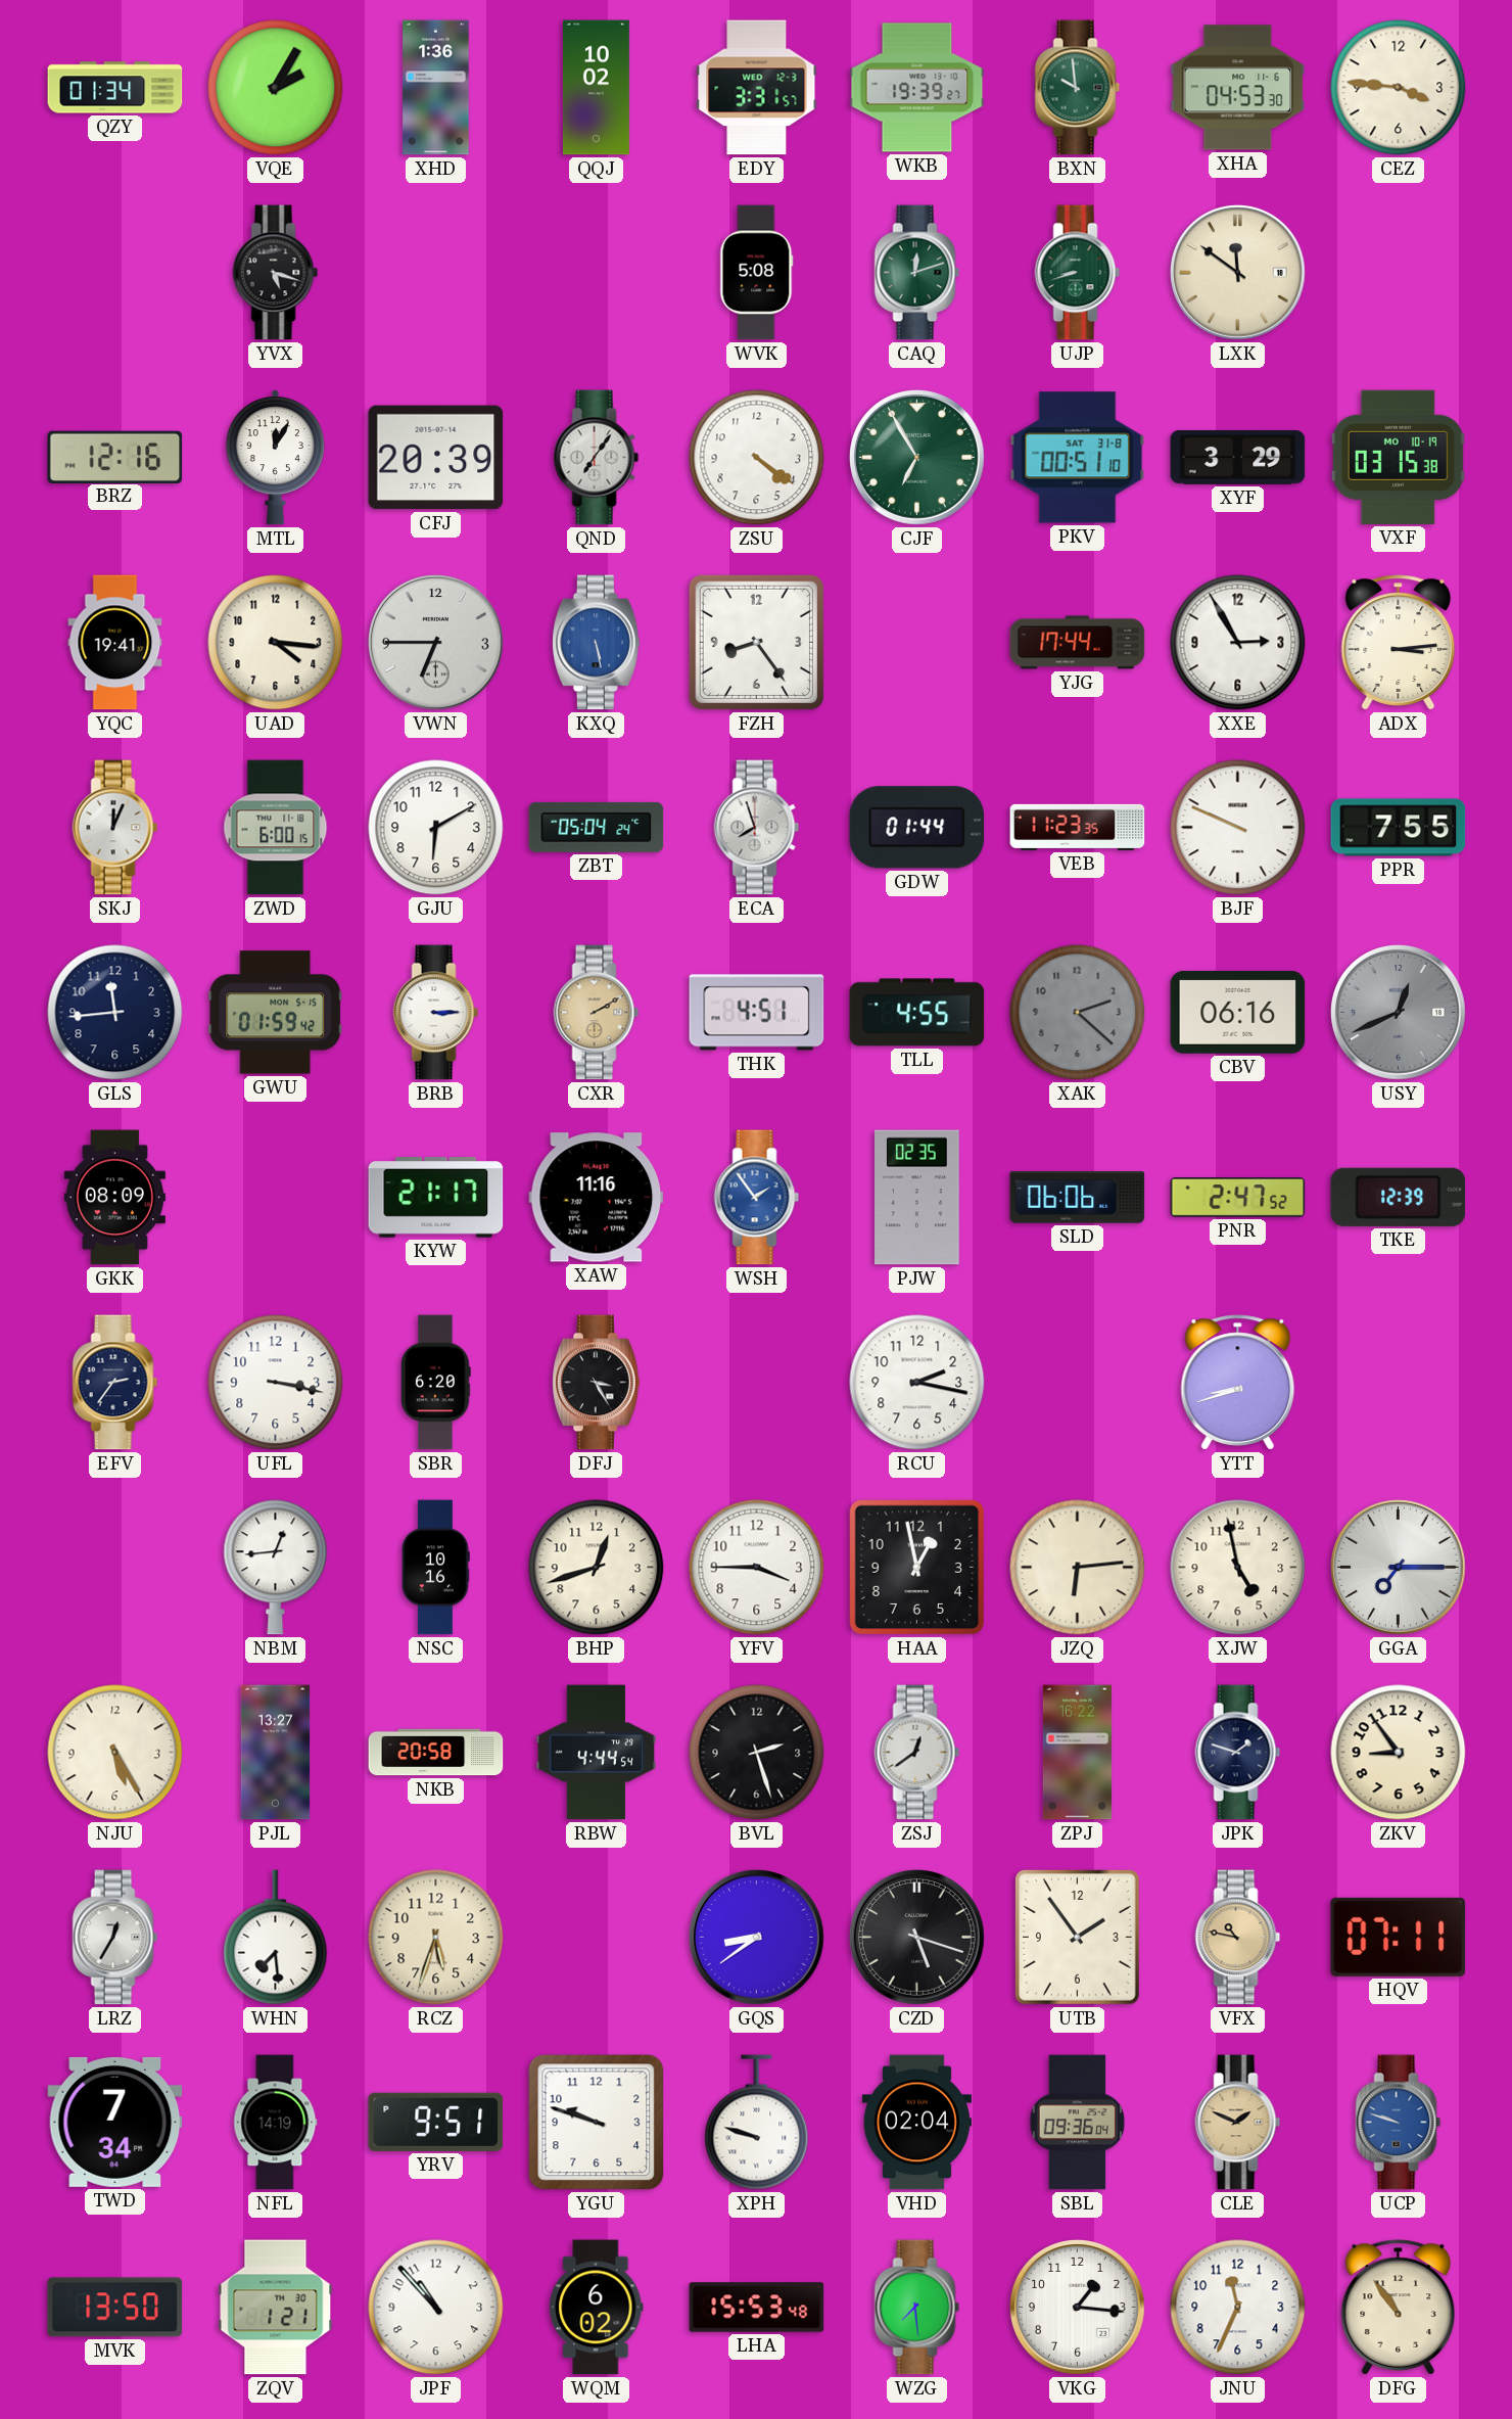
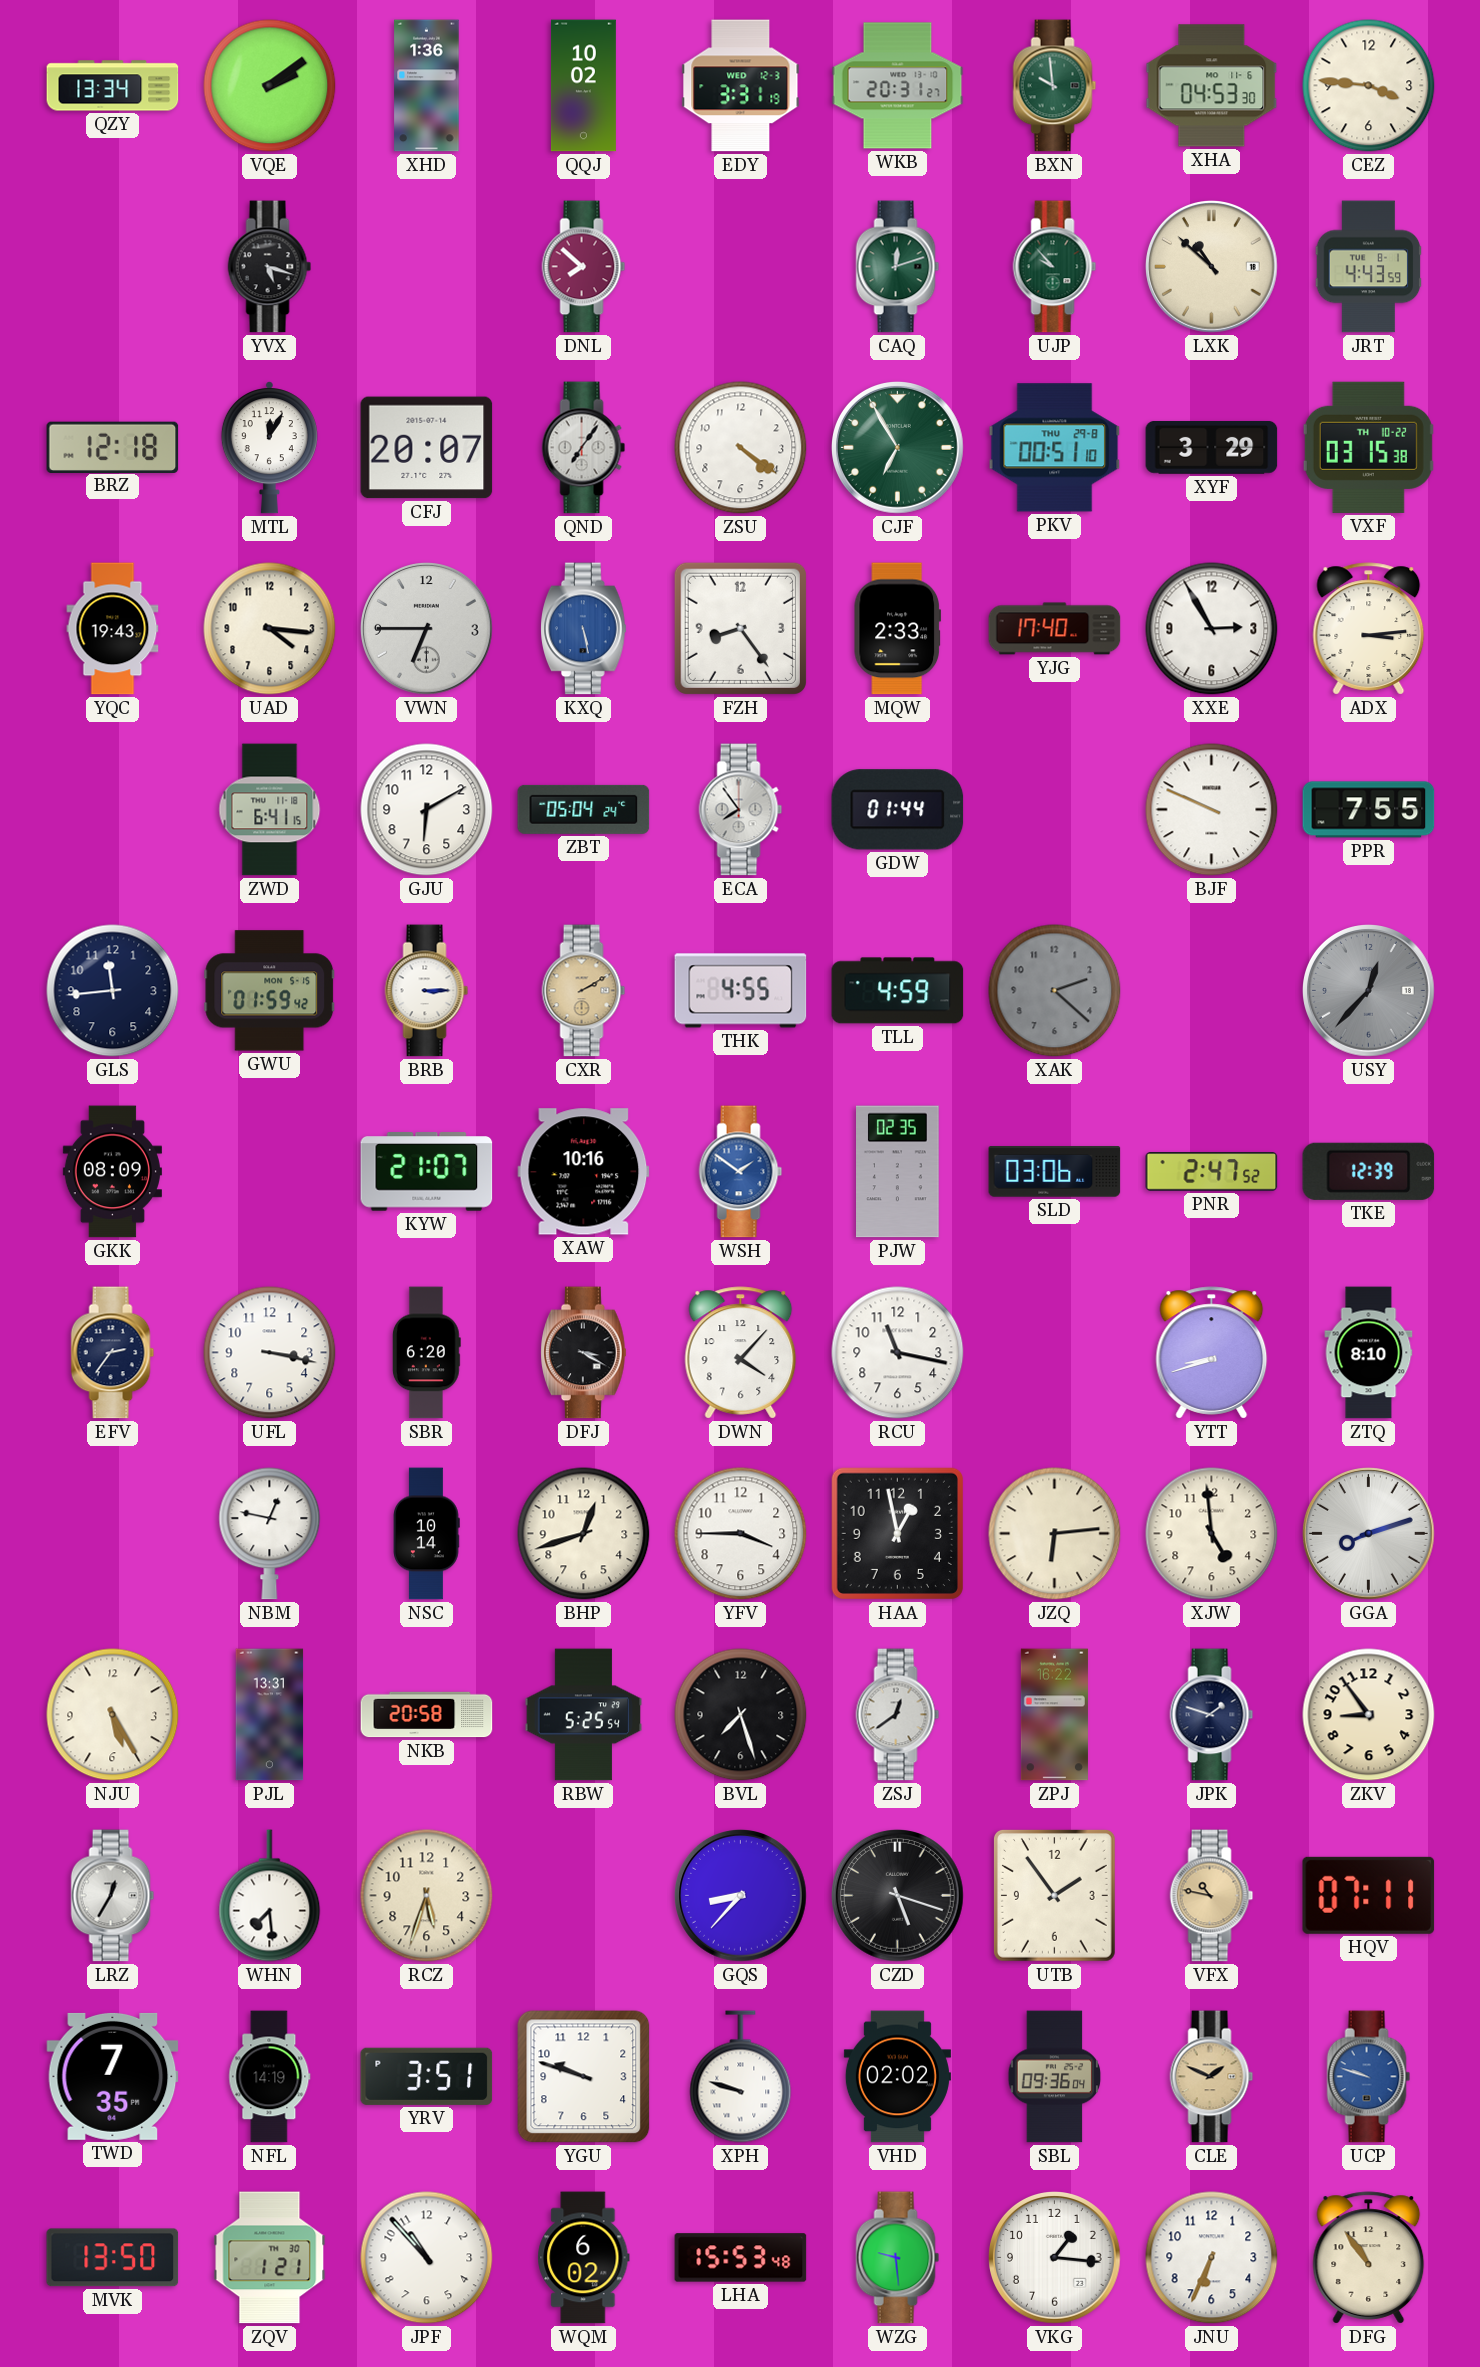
QZY: 01:34 -> 13:34
VQE: 2:05 -> 2:09
EDY: 3:31:57 -> 3:31:19
WKB: 19:39 -> 20:31
DNL: none -> 7:52
WVK: 5:08 -> none
UJP: 8:42 -> 9:53
LXK: 11:51 -> 10:52
JRT: none -> 4:43
BRZ: 12:16 -> 12:18
CFJ: 20:39 -> 20:07
PKV date: SAT 31-8 -> THU 29-8
VXF date: MO 10-19 -> TH 10-22
YQC: 19:41 -> 19:43
MQW: none -> 2:33
YJG: 17:44 -> 17:40
SKJ: 12:04 -> none
ZWD: 6:00 -> 6:41
ECA: 7:57 -> 7:54
VEB: 11:23 -> none
THK: 4:51 -> 4:55
TLL: 4:55 -> 4:59
CBV: 06:16 -> none
USY: 12:41 -> 12:37
KYW: 21:17 -> 21:07
XAW: 11:16 -> 10:16
WSH: 1:54 -> 1:51
SLD: 06:06 -> 03:06
DFJ: 3:25 -> 3:20
DWN: none -> 4:07
RCU: 2:17 -> 11:17
ZTQ: none -> 8:10
NBM: 12:44 -> 12:47
NSC: 10:16 -> 10:14
XJW: 4:58 -> 4:59
GGA: 7:15 -> 8:12
PJL: 13:27 -> 13:31
RBW: 4:44 -> 5:25
BVL: 2:27 -> 7:27
GQS: 8:39 -> 8:37
TWD: 7:34 -> 7:35
YRV: 9:51 -> 3:51
VHD: 02:04 -> 02:02
WZG: 7:29 -> 9:29
JNU: 11:34 -> 6:34
